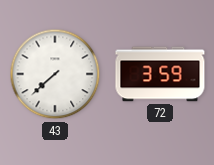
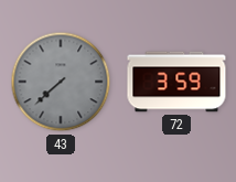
43 dial: white -> grey
